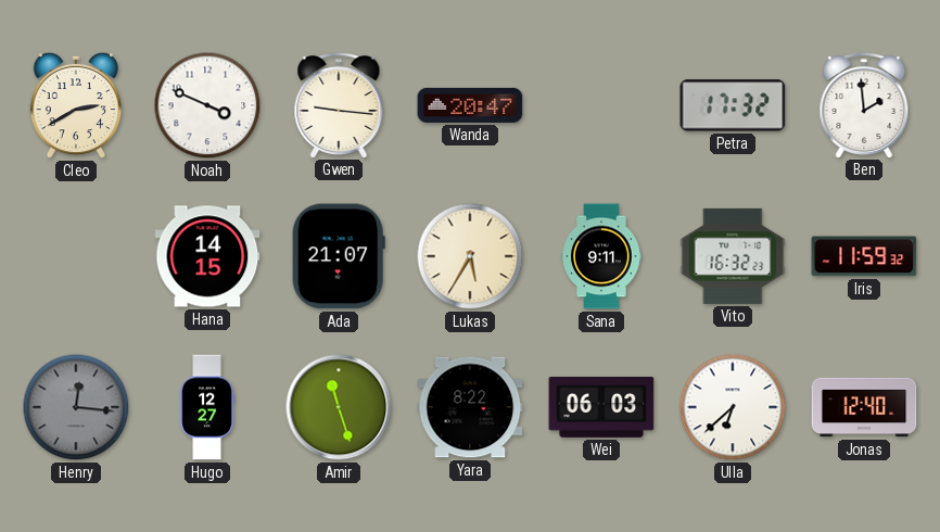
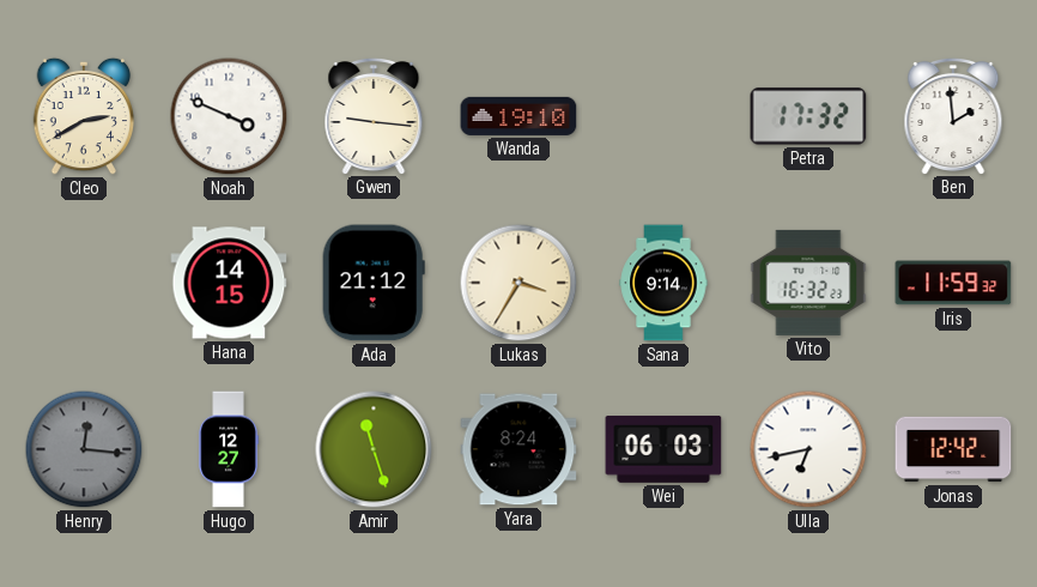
Wanda: 20:47 -> 19:10
Ada: 21:07 -> 21:12
Lukas: 5:35 -> 3:35
Sana: 9:11 -> 9:14
Yara: 8:22 -> 8:24
Ulla: 6:38 -> 6:43
Jonas: 12:40 -> 12:42
